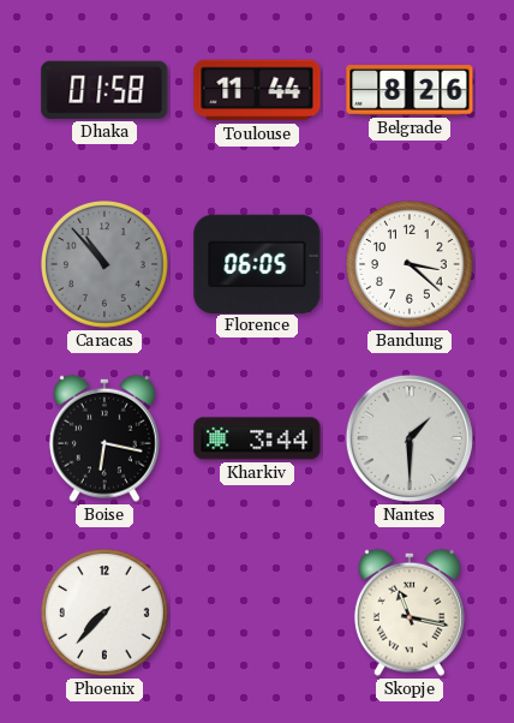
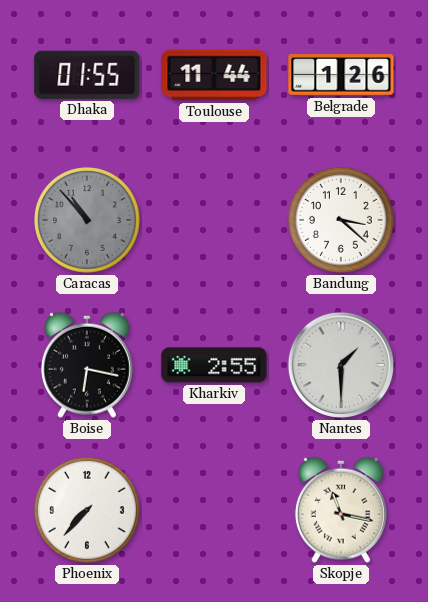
Dhaka: 01:58 -> 01:55
Belgrade: 8:26 -> 1:26
Florence: 06:05 -> none
Kharkiv: 3:44 -> 2:55
